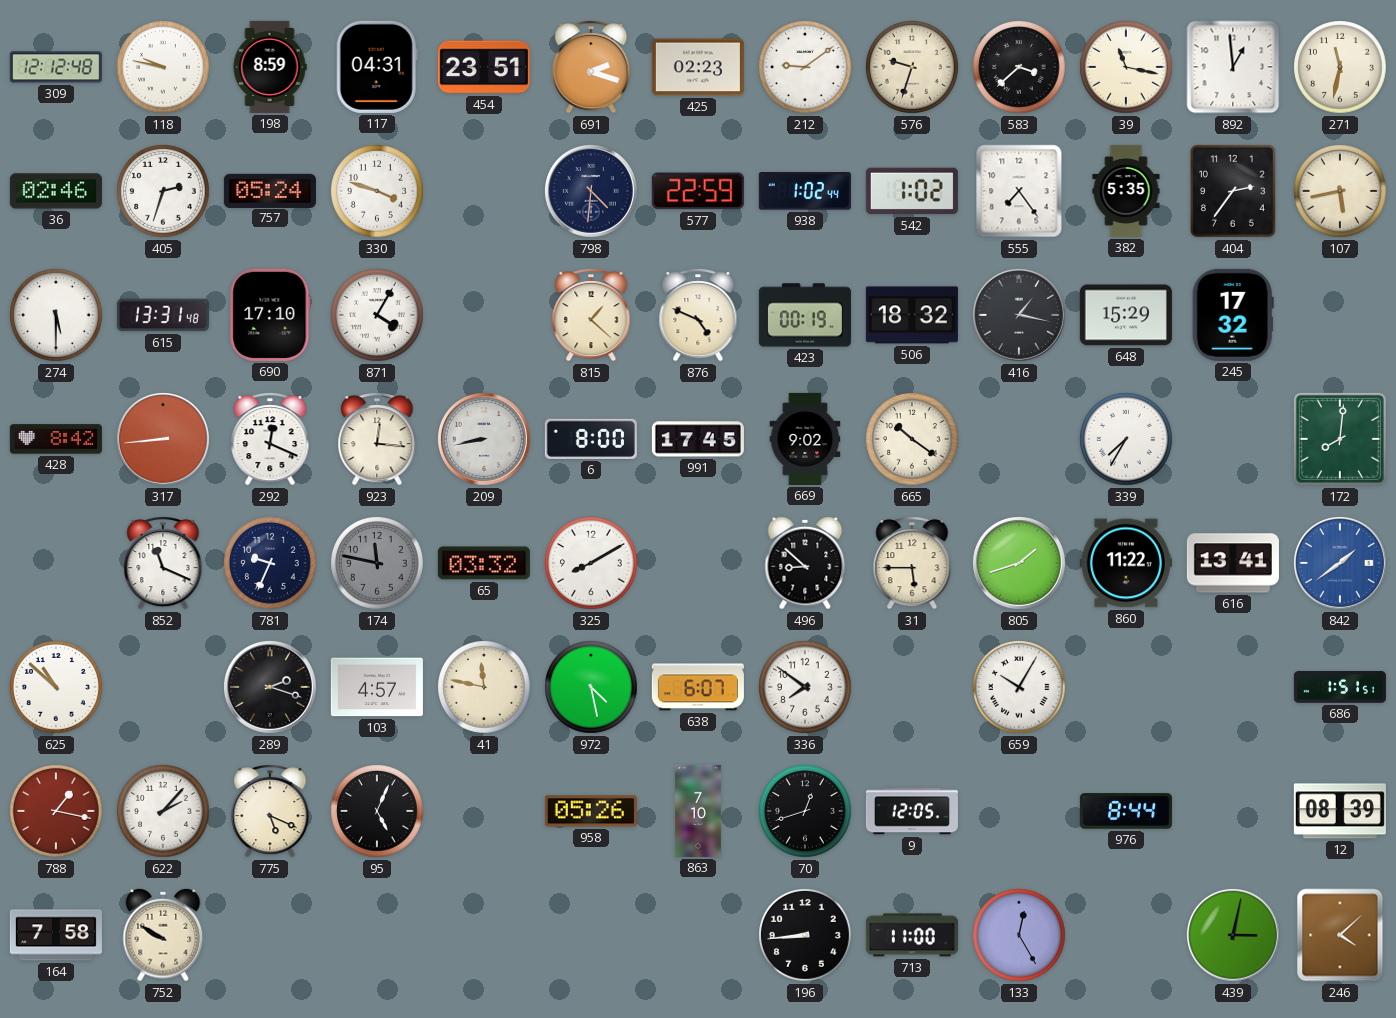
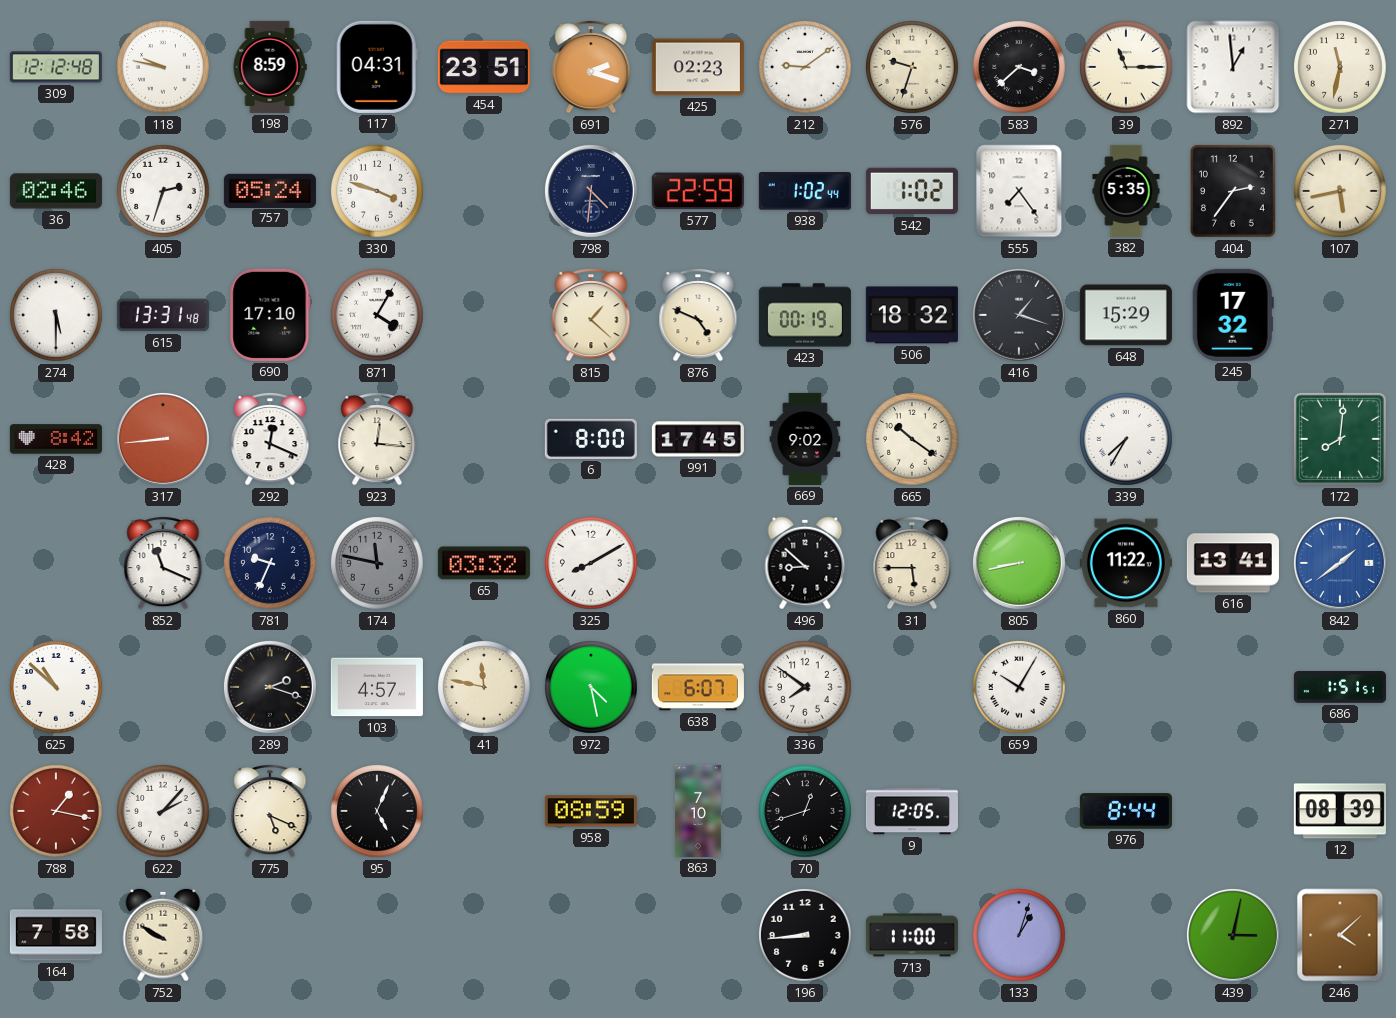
39: 11:17 -> 11:15
416: 1:17 -> 1:18
209: 8:43 -> none
805: 1:42 -> 8:43
958: 05:26 -> 08:59
133: 12:25 -> 1:03
